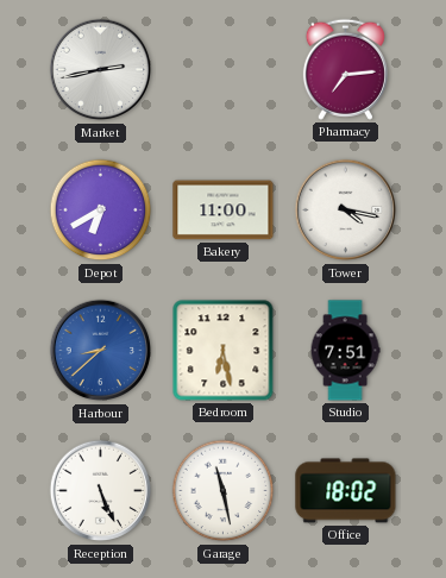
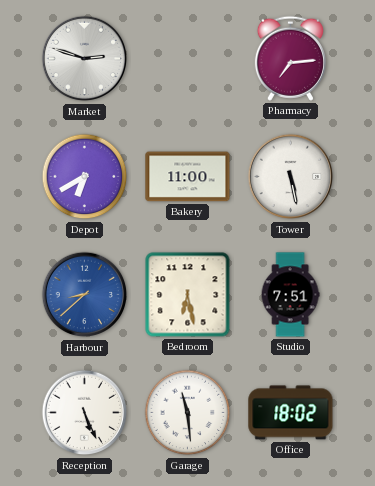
Market: 2:43 -> 2:48
Tower: 4:17 -> 5:28
Garage: 11:28 -> 11:29
